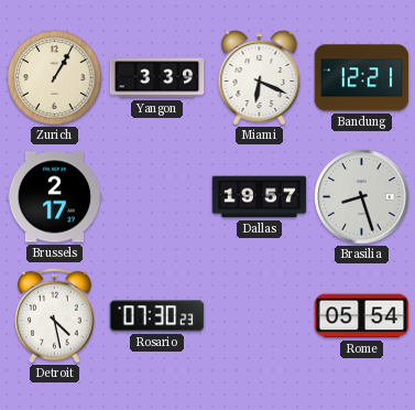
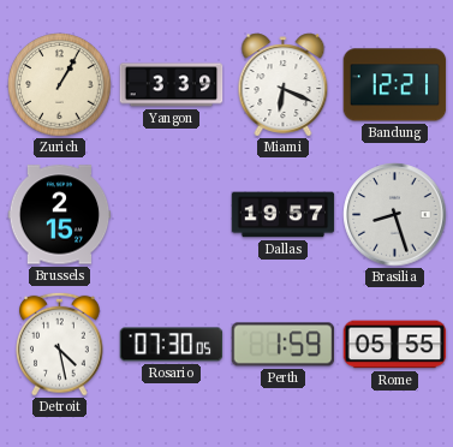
Brussels: 2:17 -> 2:15
Rosario: 07:30:23 -> 07:30:05
Perth: none -> 1:59
Rome: 05:54 -> 05:55
